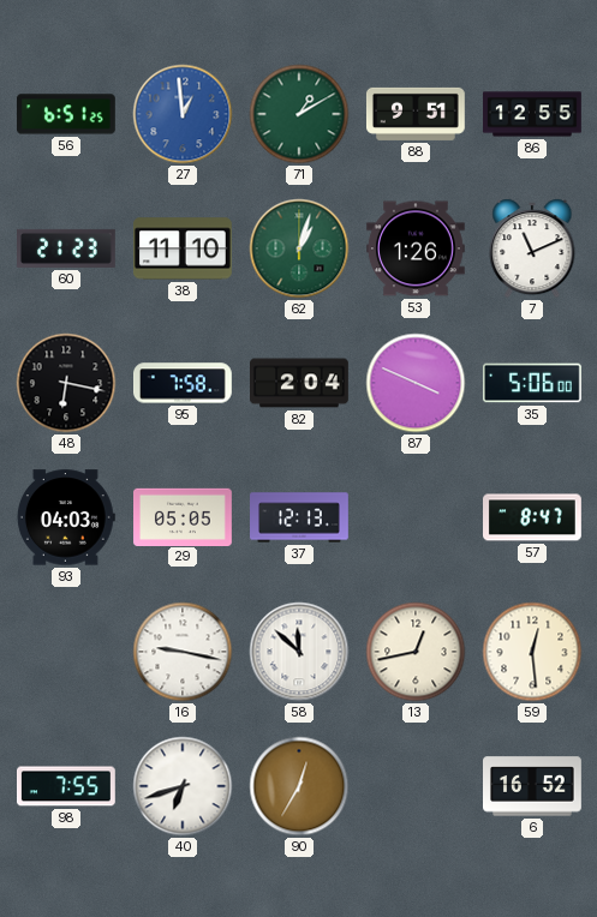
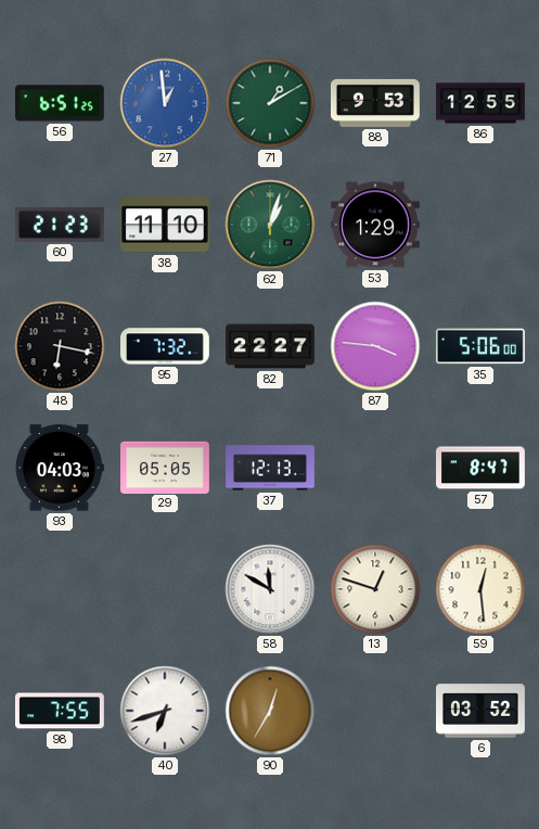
88: 9:51 -> 9:53
53: 1:26 -> 1:29
7: 11:11 -> none
95: 7:58 -> 7:32
82: 2:04 -> 22:27
87: 3:49 -> 3:46
16: 9:17 -> none
58: 11:52 -> 11:50
13: 12:43 -> 12:48
6: 16:52 -> 03:52
